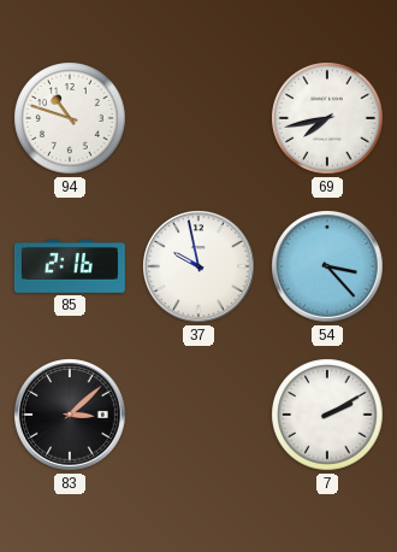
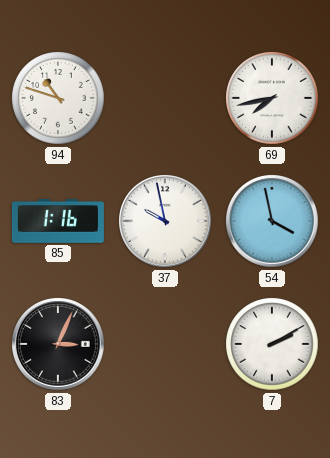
85: 2:16 -> 1:16
54: 3:23 -> 3:58
83: 3:08 -> 3:04
